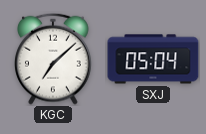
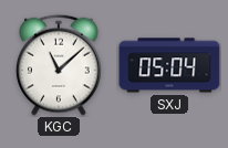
KGC: 7:08 -> 11:08
